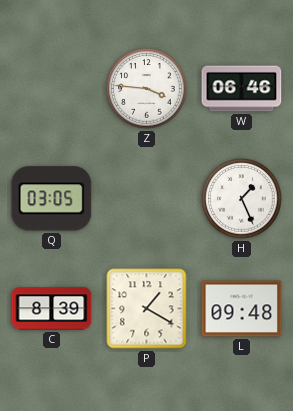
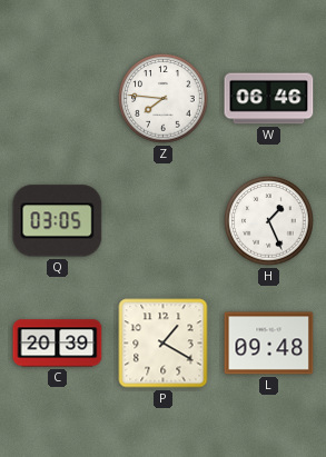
Z: 3:46 -> 7:46
C: 8:39 -> 20:39
